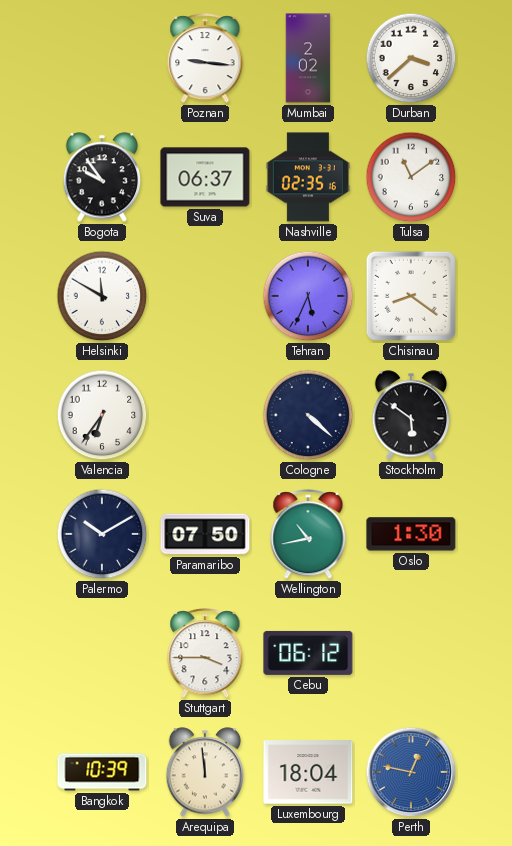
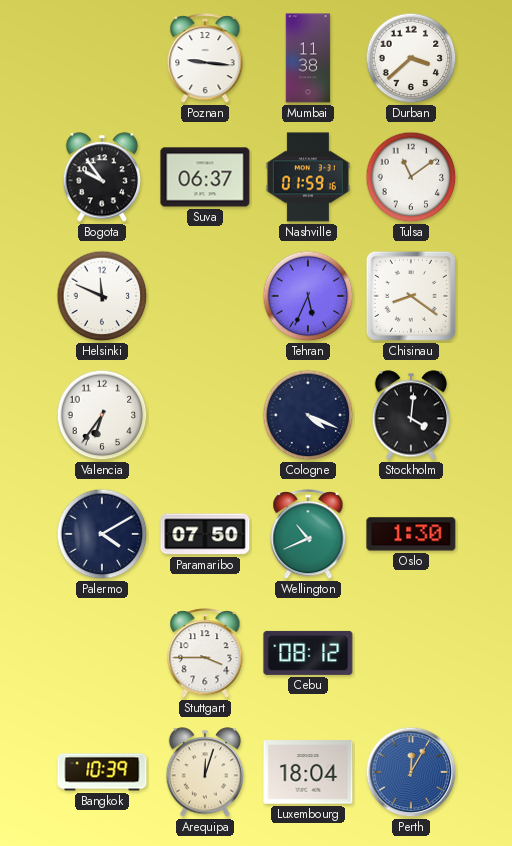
Mumbai: 2:02 -> 11:38
Nashville: 02:35 -> 01:59
Helsinki: 11:50 -> 11:49
Cologne: 4:22 -> 4:19
Stockholm: 5:51 -> 4:01
Palermo: 10:10 -> 4:10
Wellington: 10:43 -> 10:41
Cebu: 06:12 -> 08:12
Arequipa: 11:59 -> 12:03
Perth: 12:47 -> 12:05
